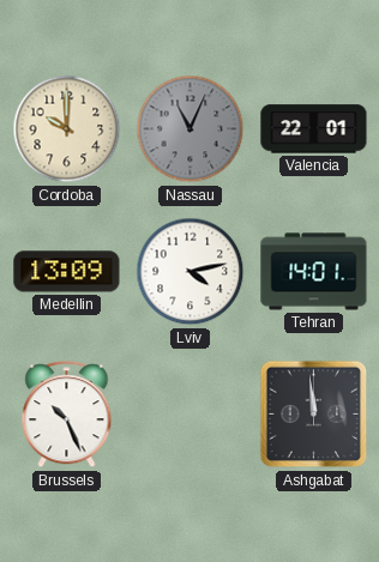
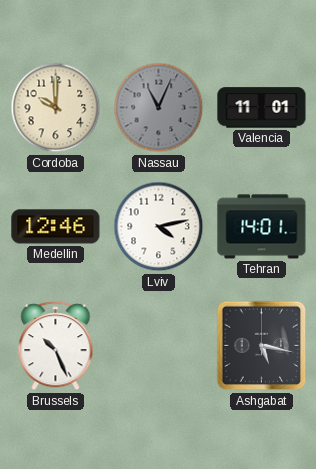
Valencia: 22:01 -> 11:01
Medellin: 13:09 -> 12:46
Ashgabat: 11:59 -> 5:17
